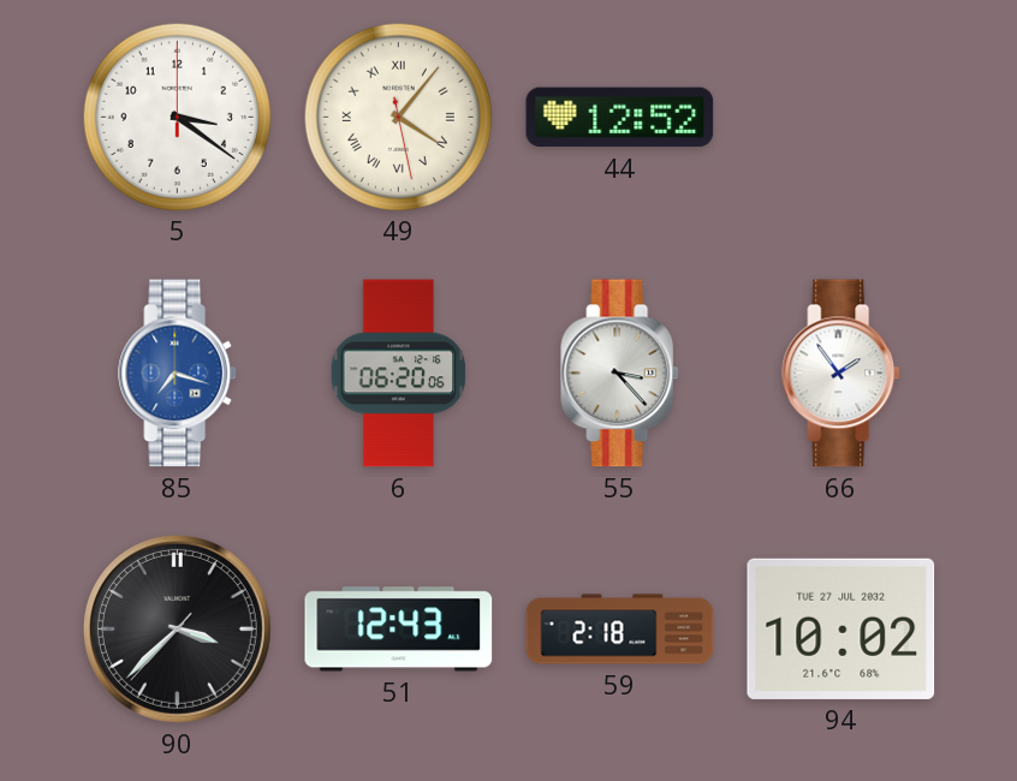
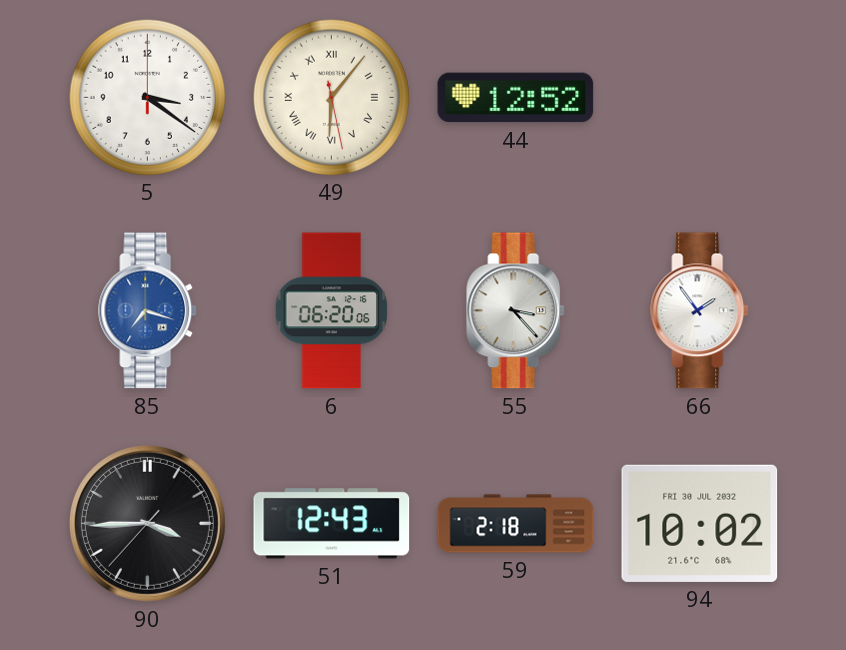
49: 4:06 -> 6:06
90: 3:37 -> 3:44
94 date: TUE 27 JUL 2032 -> FRI 30 JUL 2032
